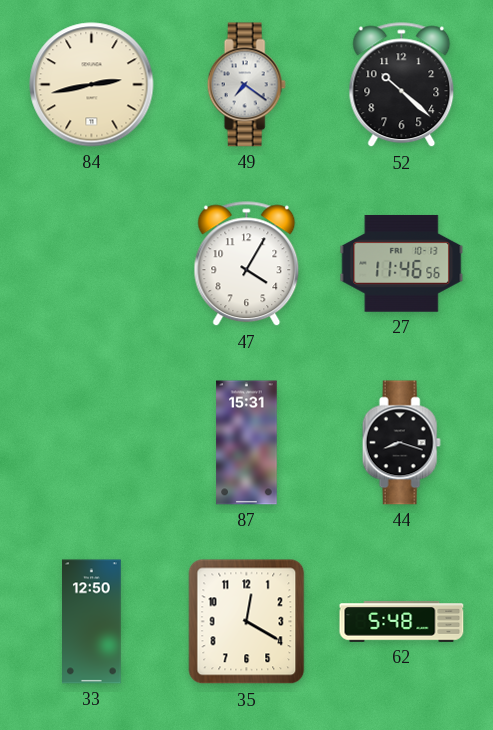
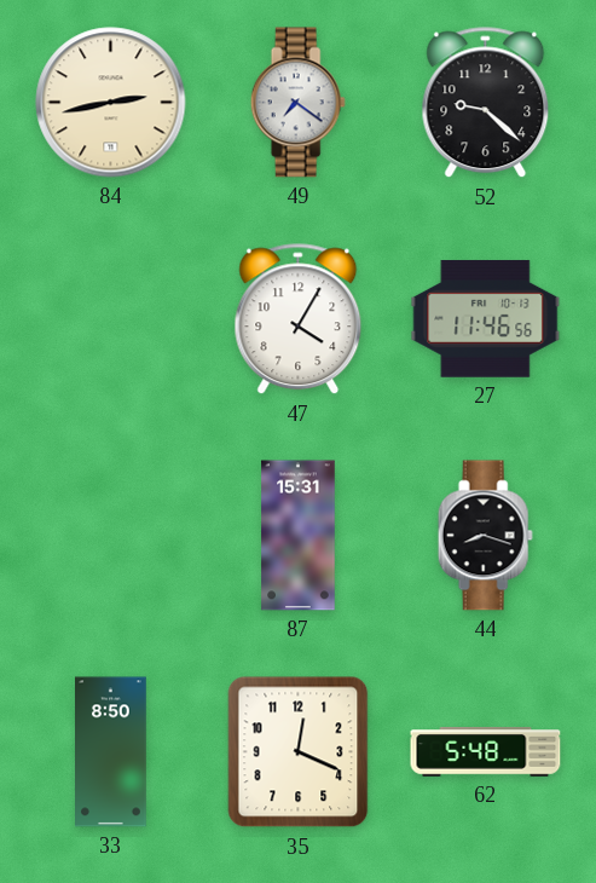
52: 10:22 -> 9:22
33: 12:50 -> 8:50
35: 12:20 -> 12:19
